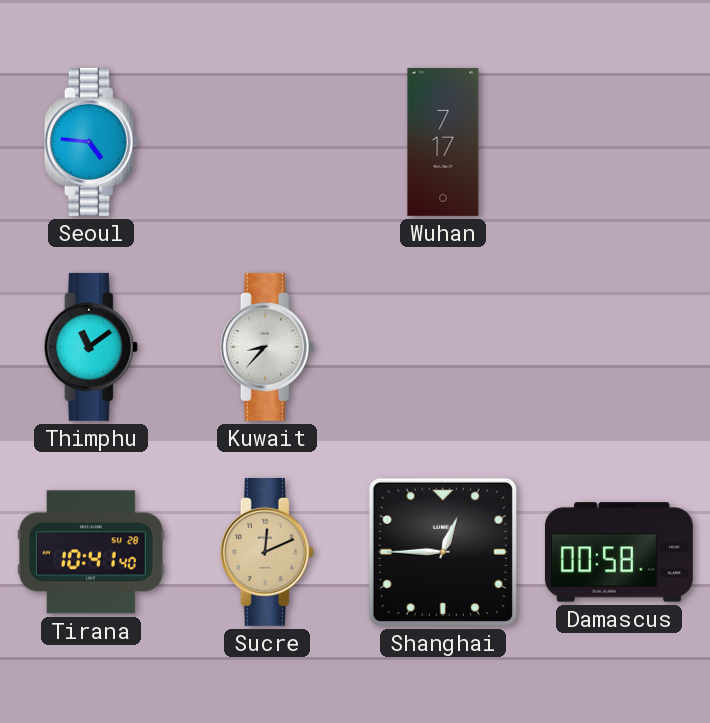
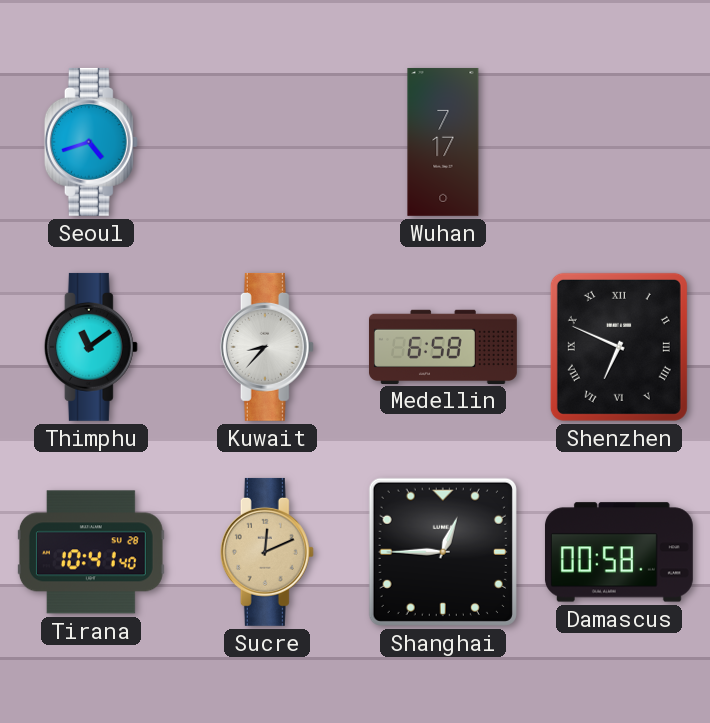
Seoul: 4:46 -> 4:42
Medellin: none -> 6:58
Shenzhen: none -> 6:49
